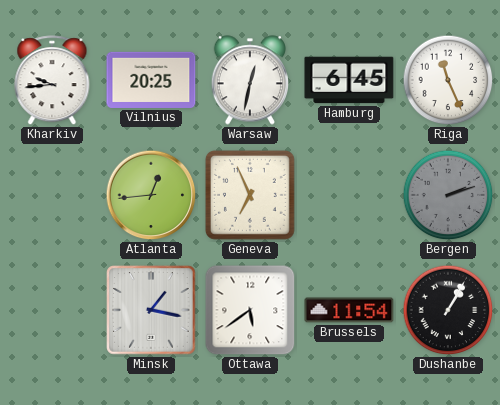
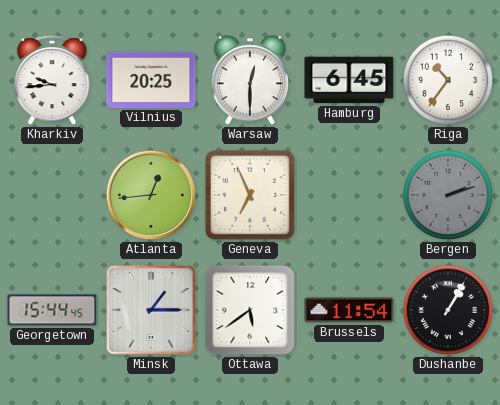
Warsaw: 12:32 -> 12:30
Riga: 11:26 -> 10:36
Georgetown: none -> 15:44
Minsk: 1:17 -> 1:15
